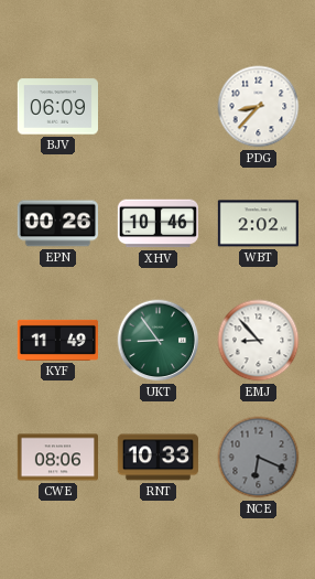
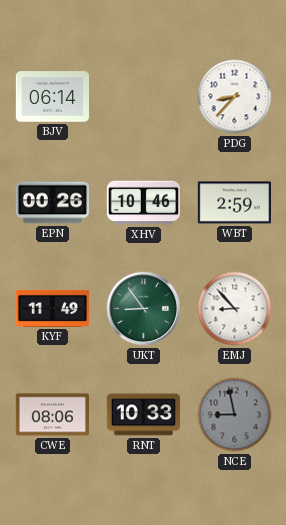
BJV: 06:09 -> 06:14
WBT: 2:02 -> 2:59
NCE: 6:19 -> 8:58
